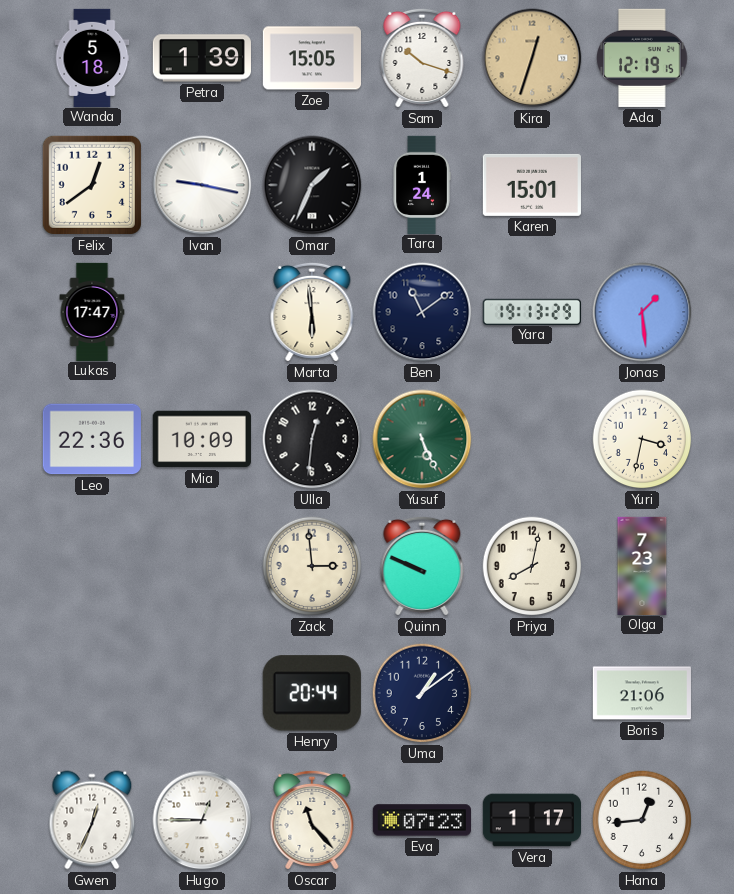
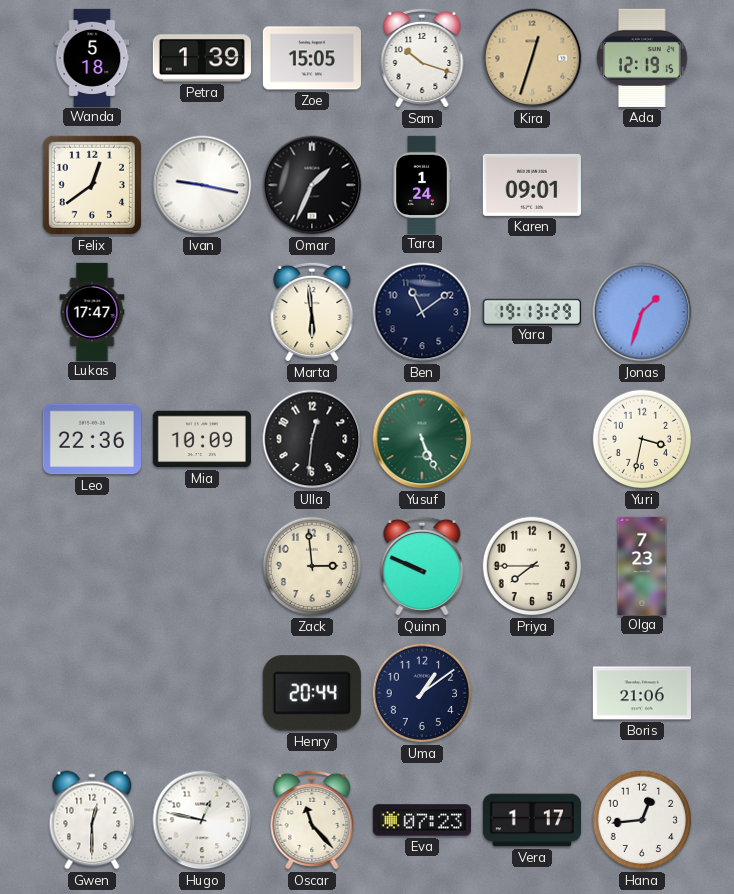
Karen: 15:01 -> 09:01
Jonas: 1:29 -> 1:33
Priya: 8:02 -> 7:45
Gwen: 12:34 -> 12:30
Hugo: 12:45 -> 12:47
